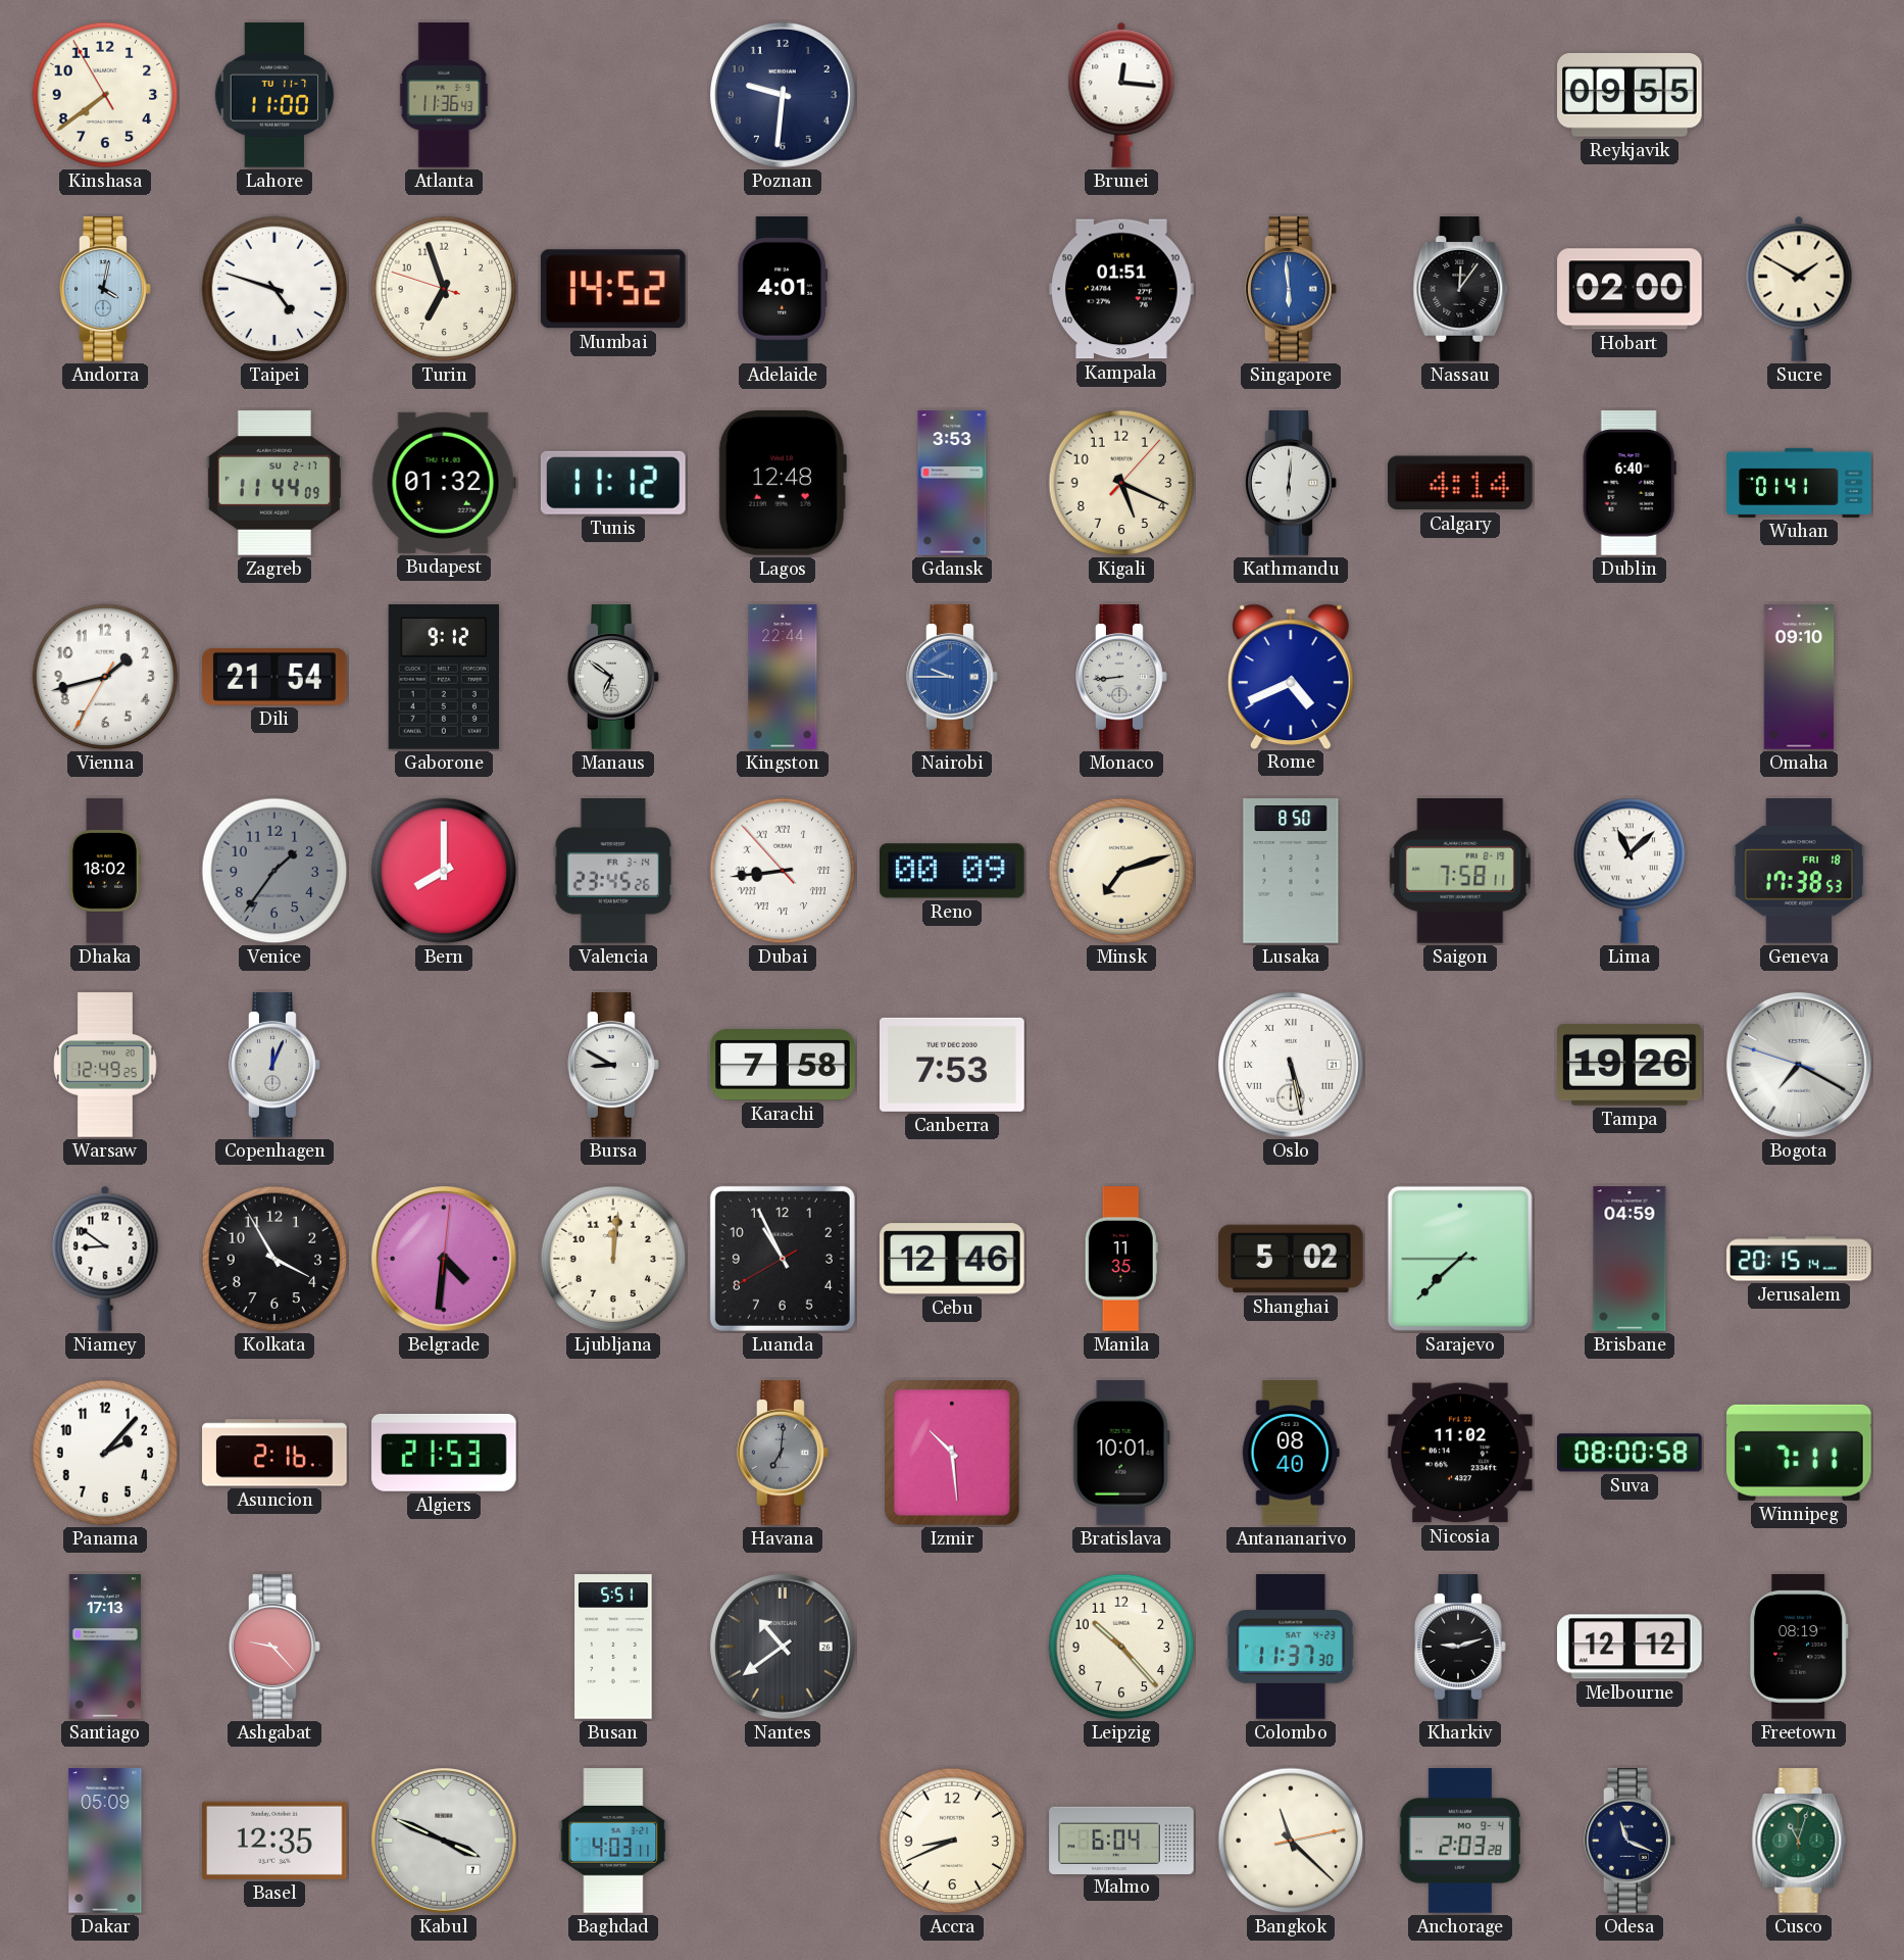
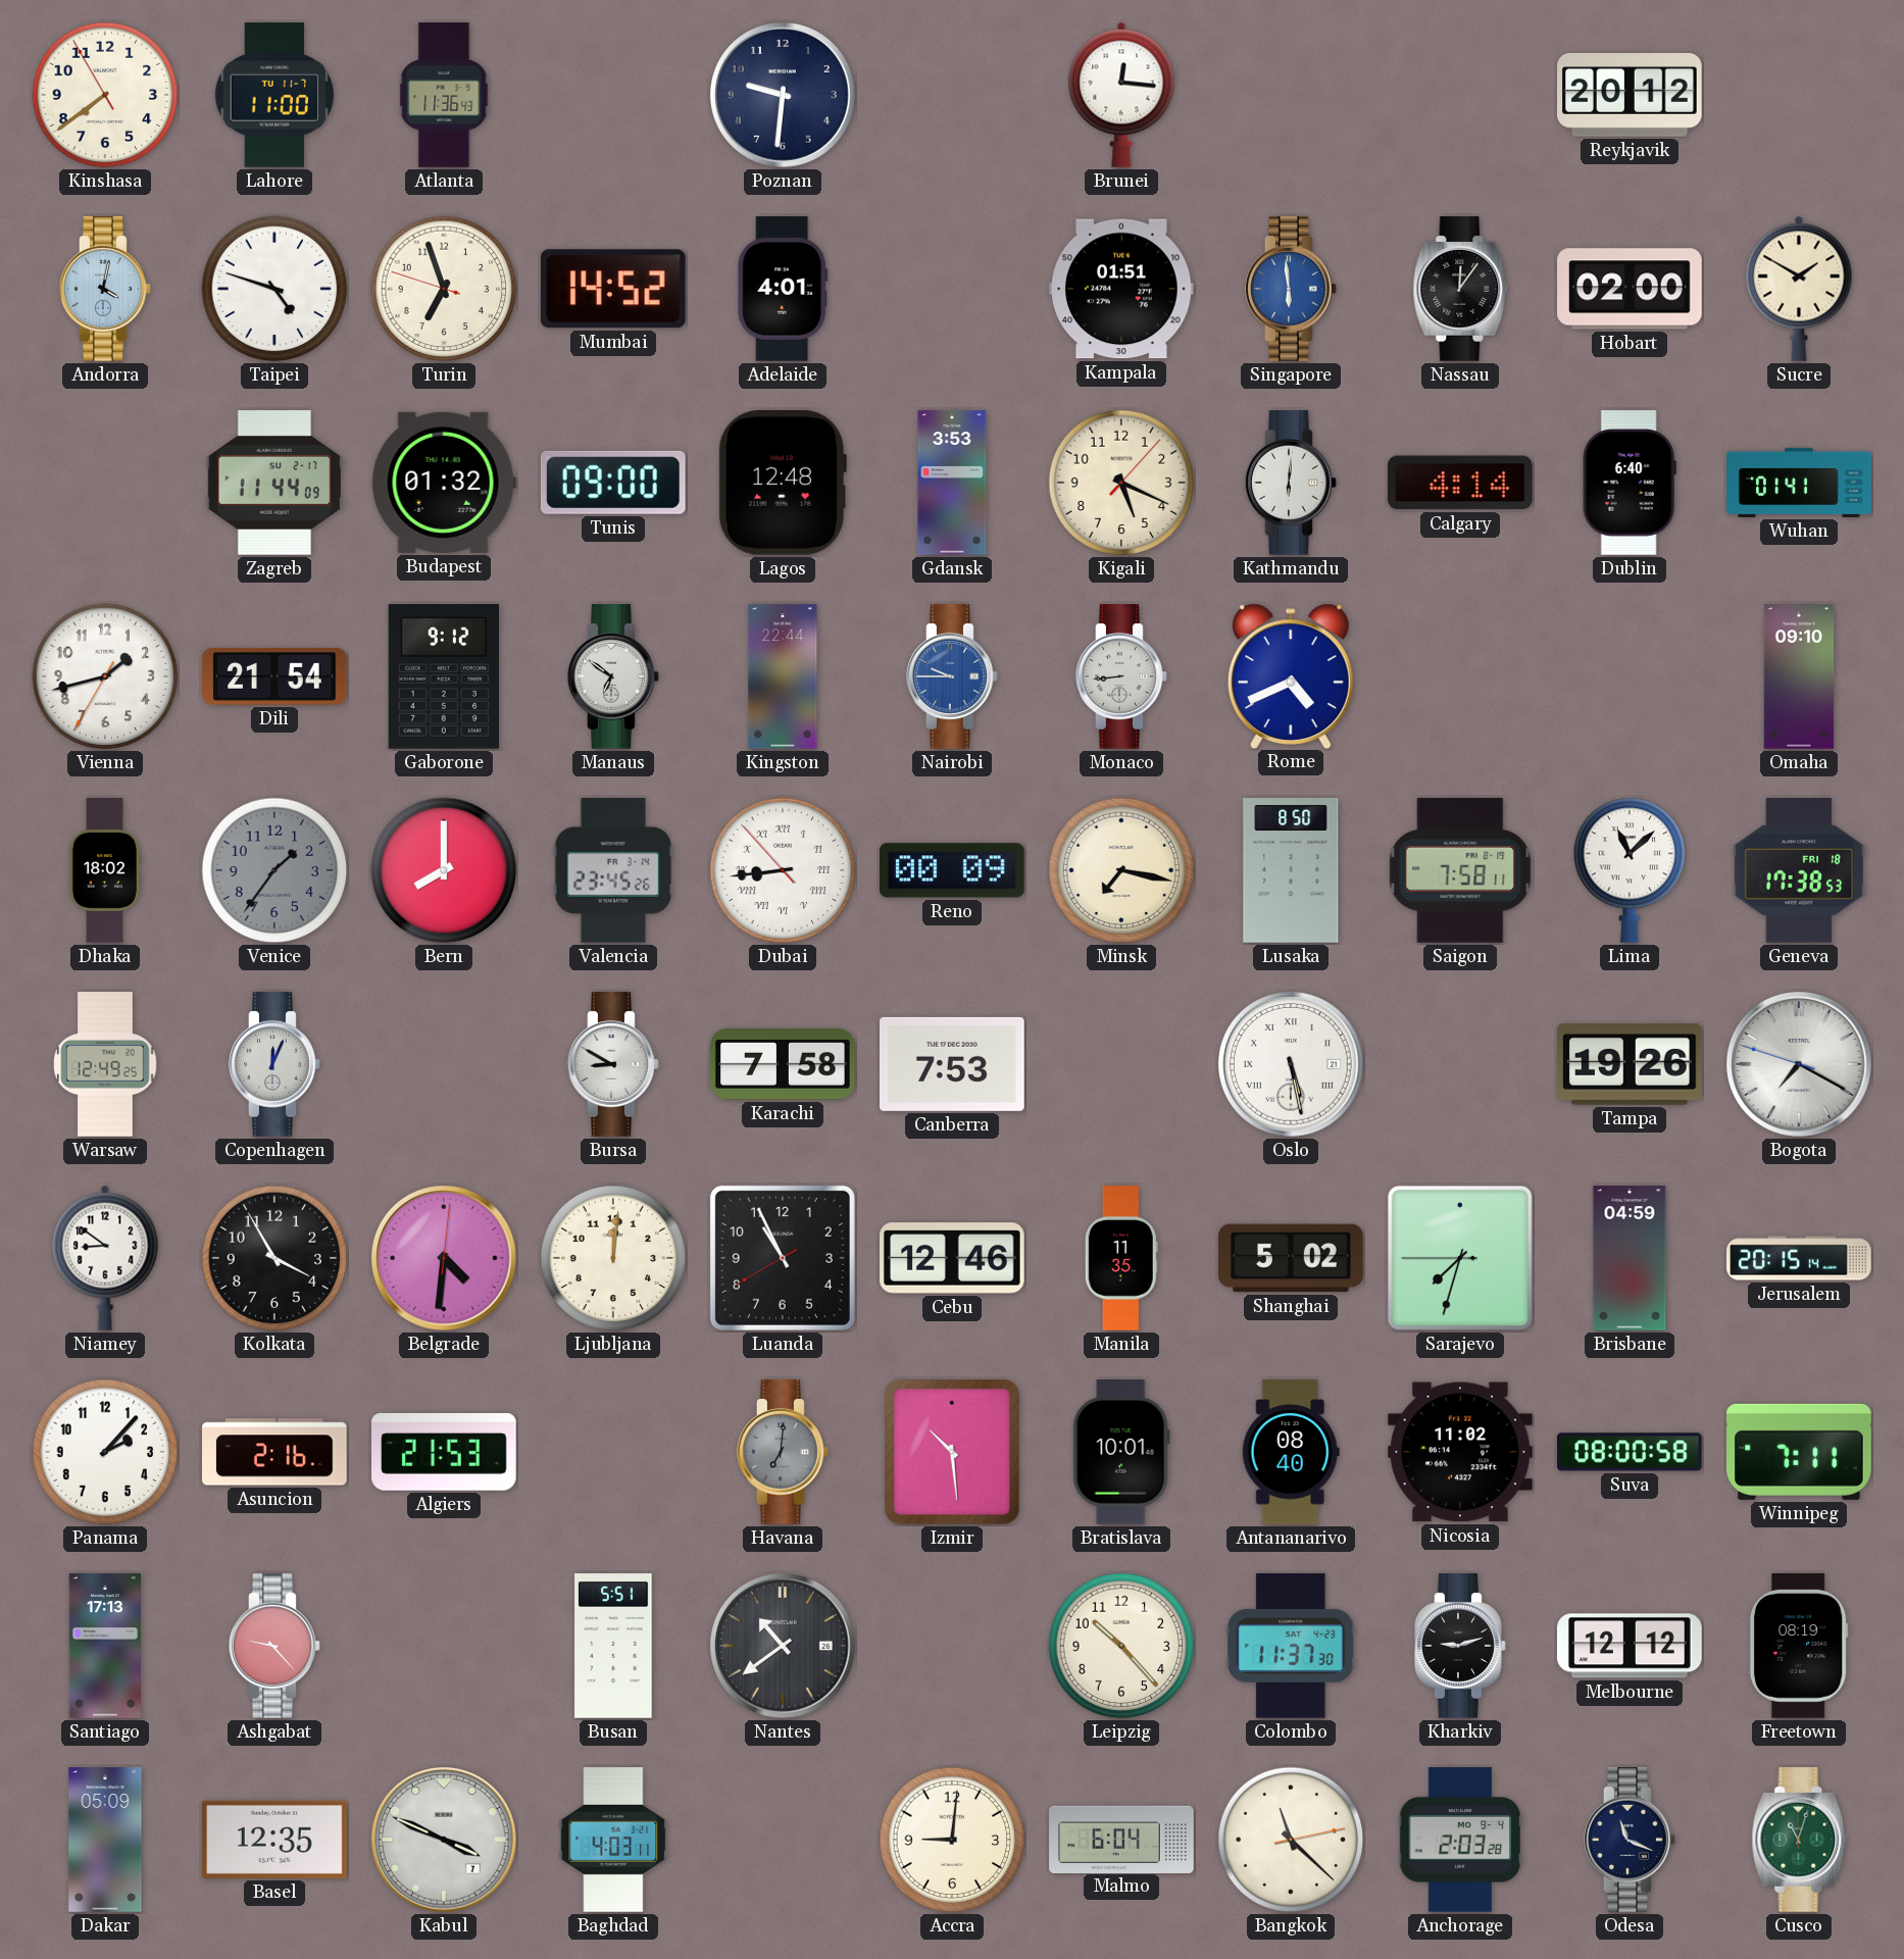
Reykjavik: 09:55 -> 20:12
Tunis: 11:12 -> 09:00
Minsk: 7:12 -> 7:17
Sarajevo: 7:37 -> 7:32
Accra: 8:41 -> 9:01
